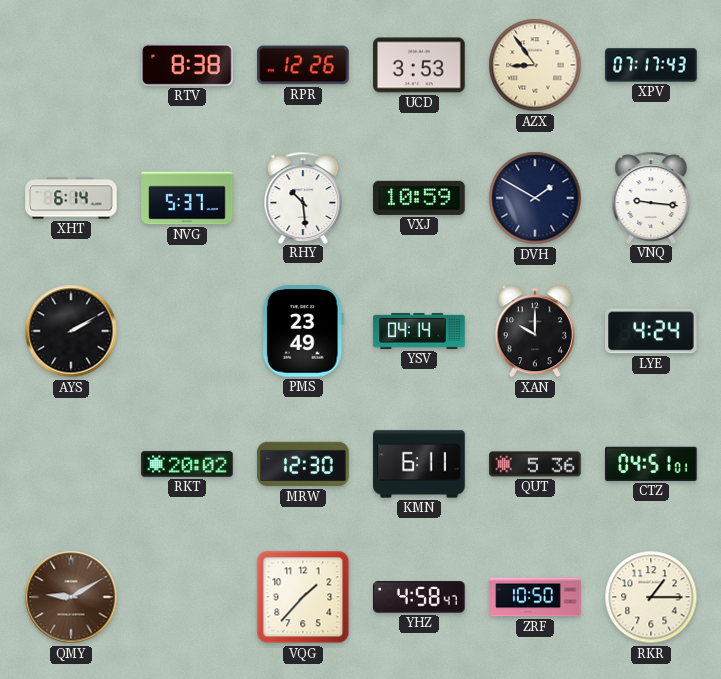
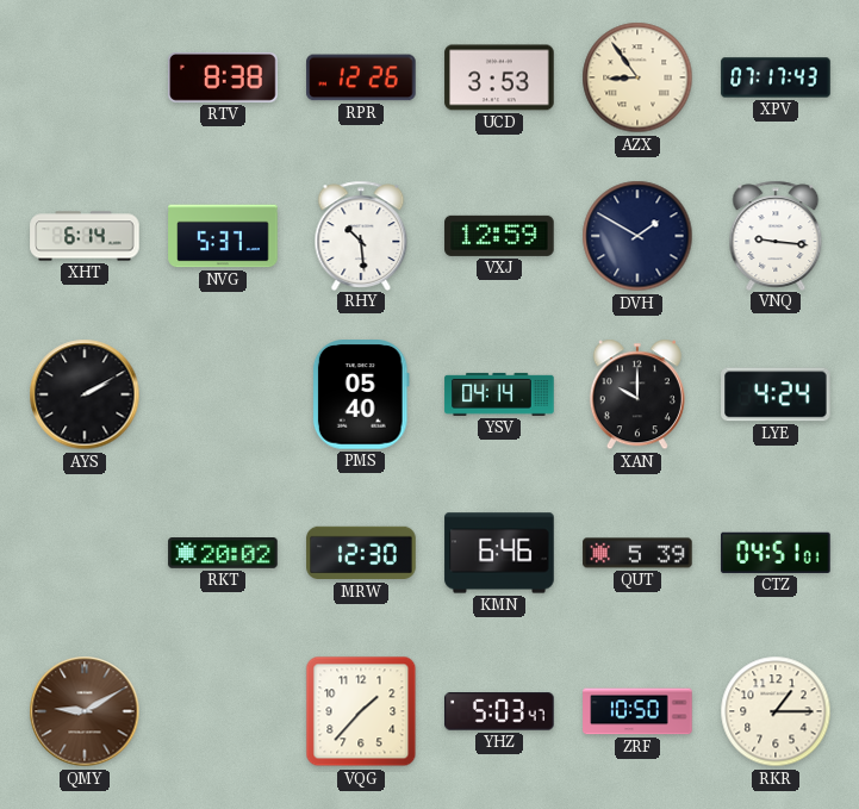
VXJ: 10:59 -> 12:59
PMS: 23:49 -> 05:40
KMN: 6:11 -> 6:46
QUT: 5:36 -> 5:39
YHZ: 4:58 -> 5:03
